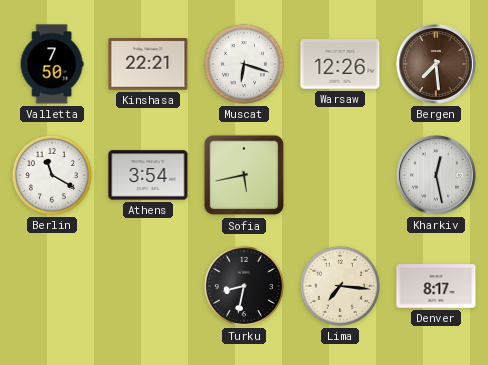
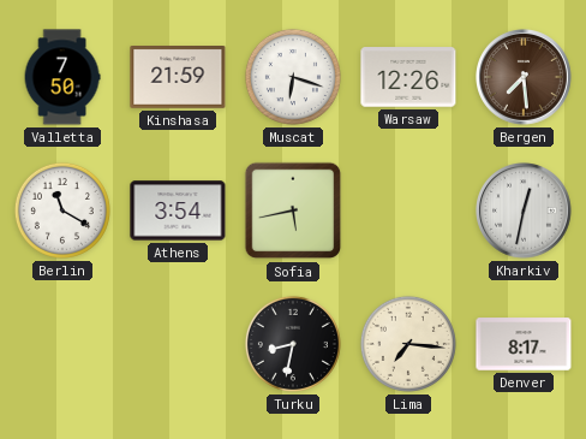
Kinshasa: 22:21 -> 21:59
Kharkiv: 12:28 -> 12:32
